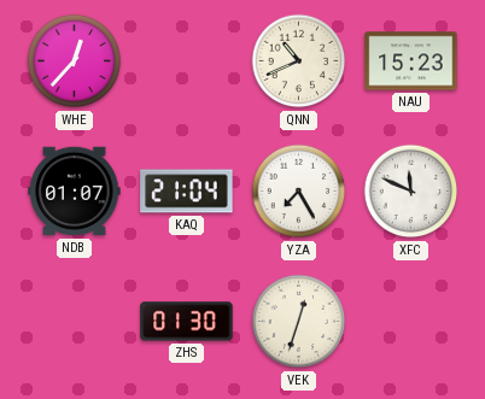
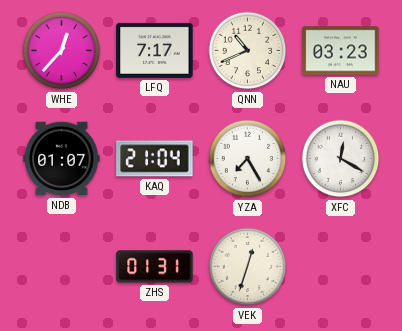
LFQ: none -> 7:17
NAU: 15:23 -> 03:23
XFC: 11:49 -> 12:20
ZHS: 01:30 -> 01:31
